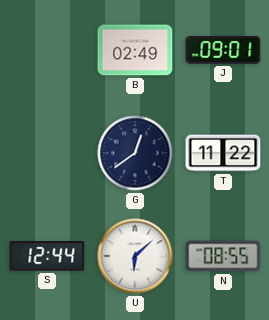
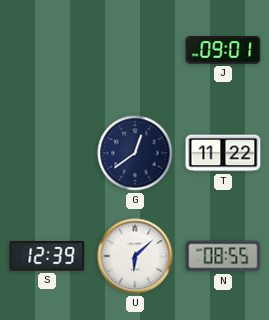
B: 02:49 -> none
S: 12:44 -> 12:39
